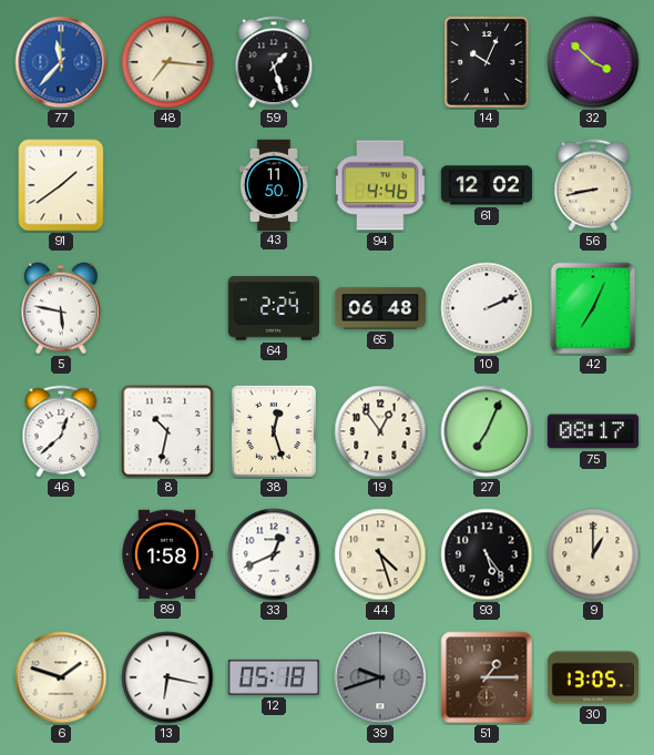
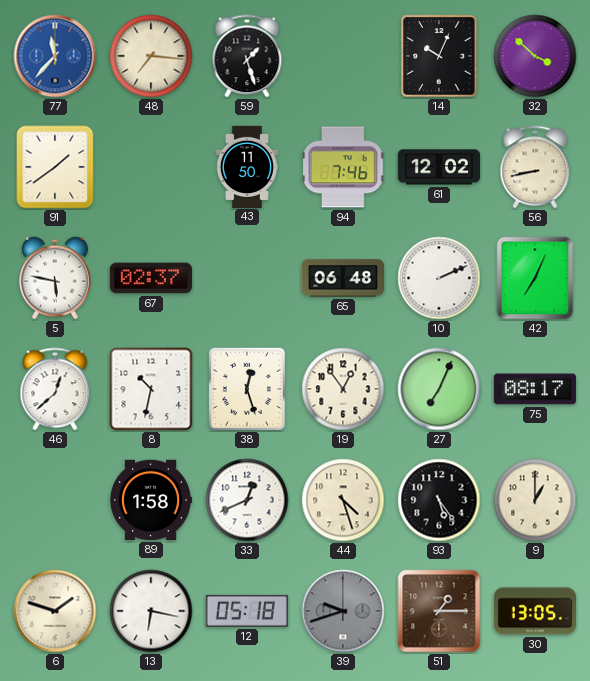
94: 4:46 -> 7:46
67: none -> 02:37
64: 2:24 -> none
